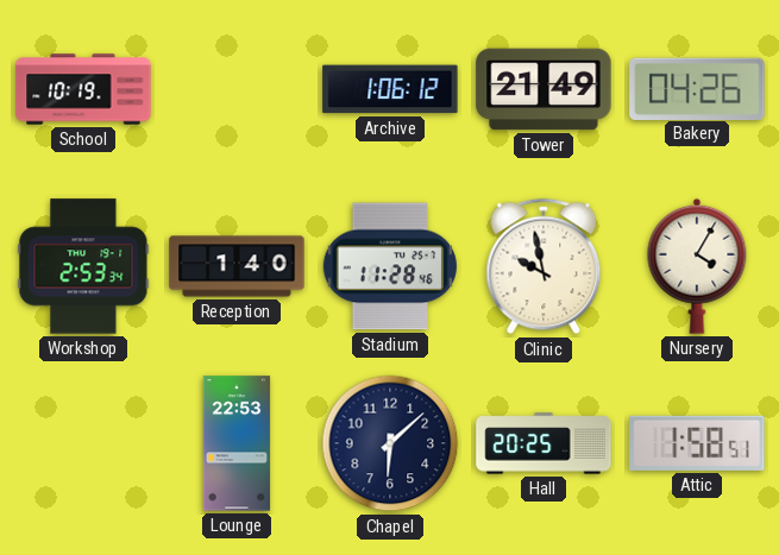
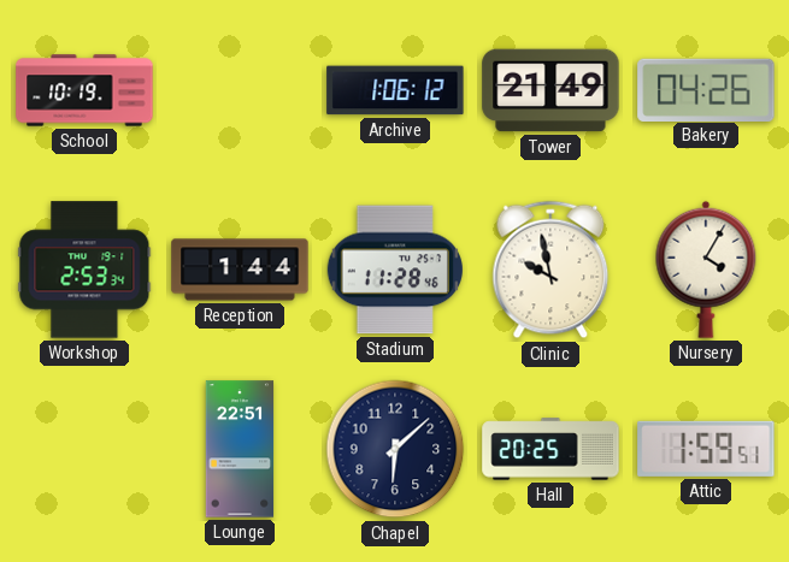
Reception: 1:40 -> 1:44
Lounge: 22:53 -> 22:51
Attic: 1:58 -> 1:59
